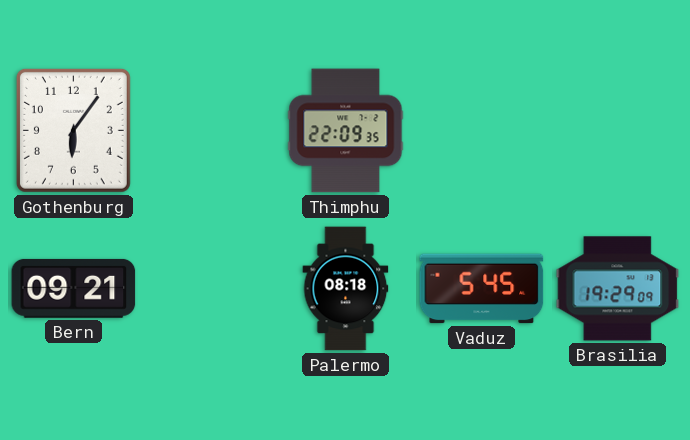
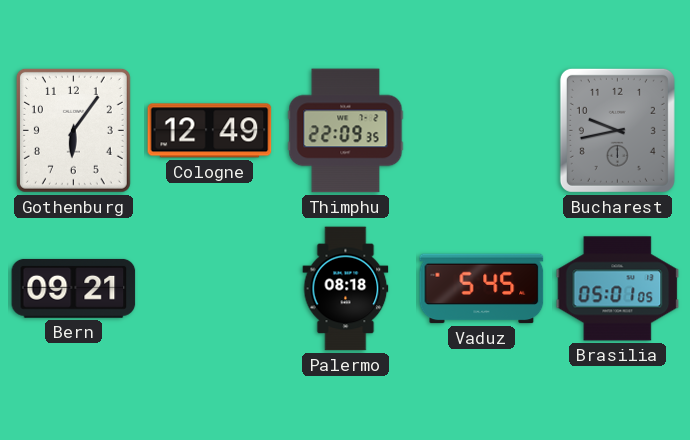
Cologne: none -> 12:49
Bucharest: none -> 9:43
Brasilia: 19:29 -> 05:01
